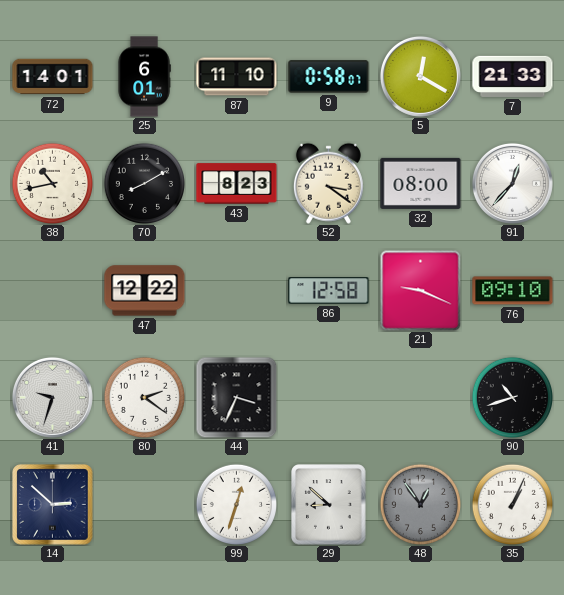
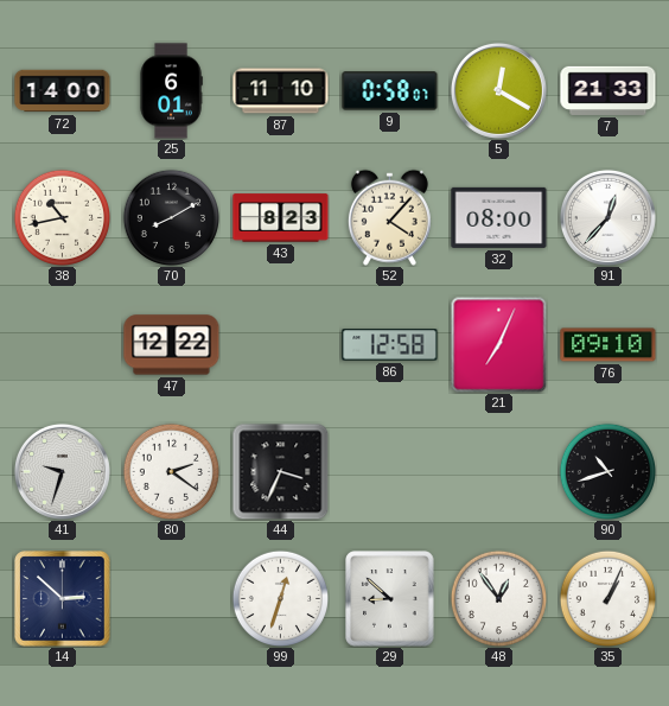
72: 14:01 -> 14:00
52: 3:21 -> 4:07
21: 9:19 -> 7:04
48 dial: grey -> white
